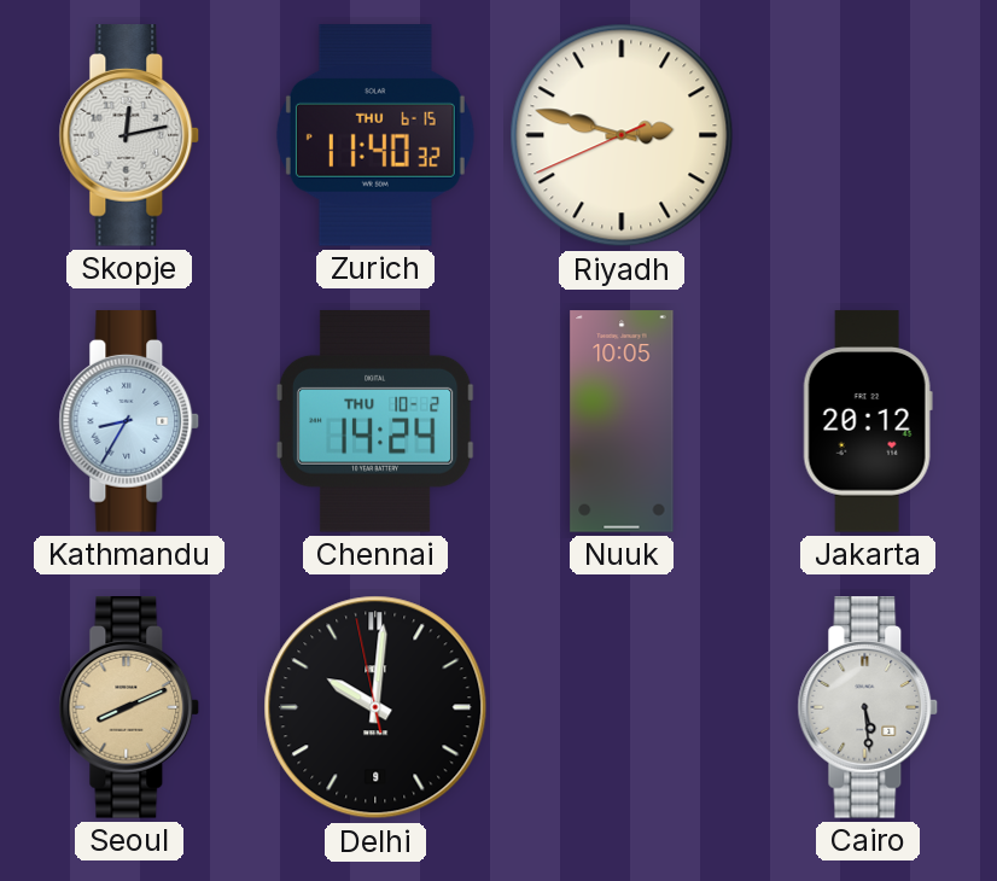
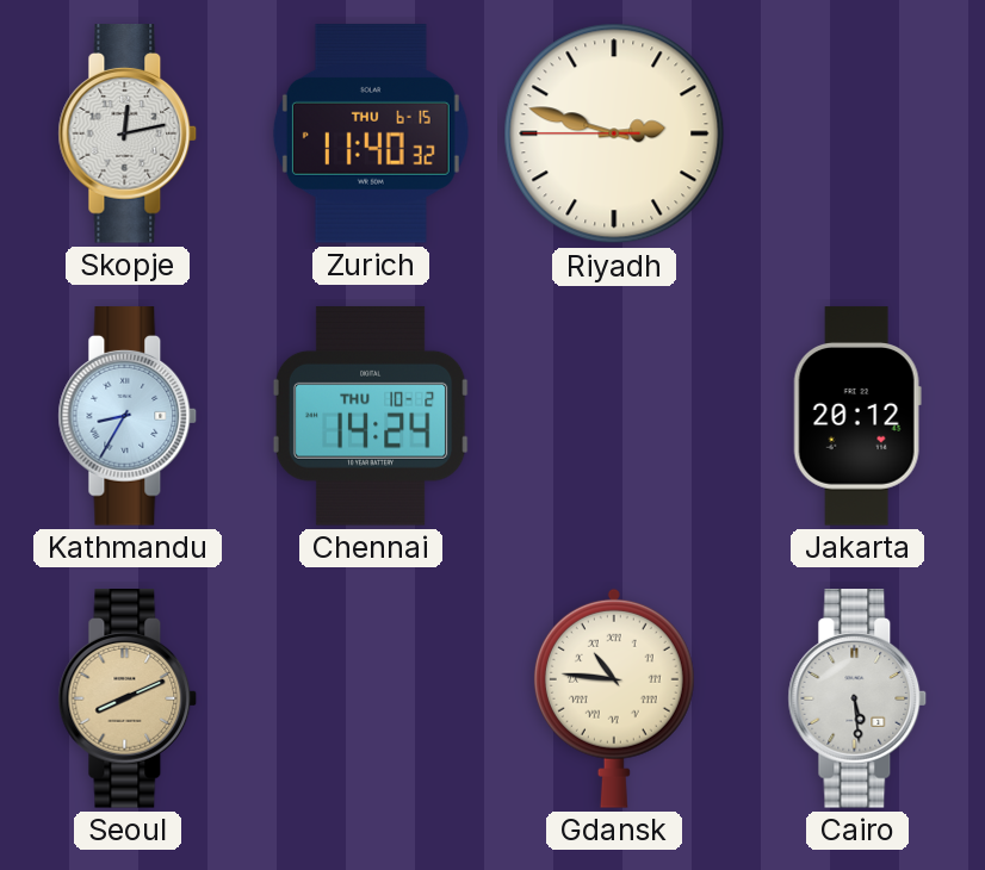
Riyadh: 2:47:41 -> 2:47:45
Nuuk: 10:05 -> none
Delhi: 10:00 -> none
Gdansk: none -> 10:46
